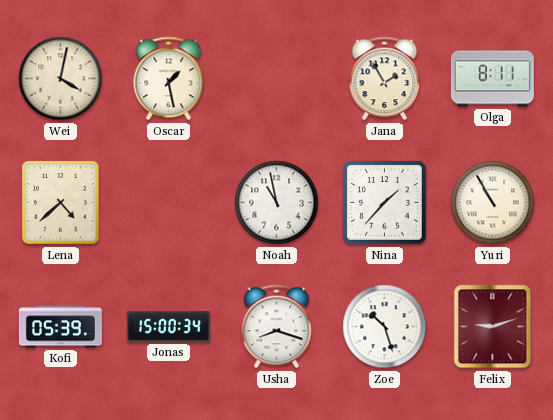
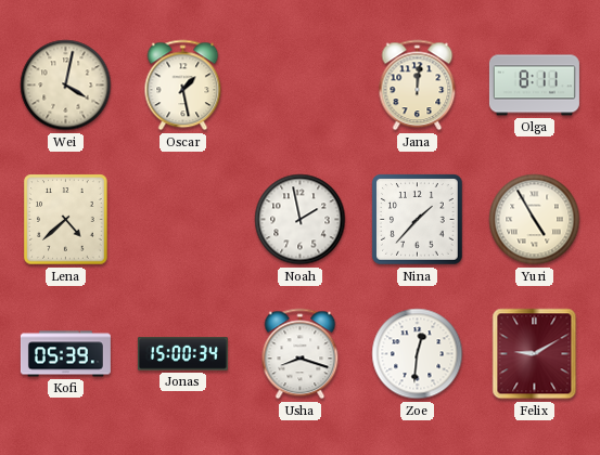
Jana: 1:55 -> 12:01
Noah: 10:58 -> 1:58
Yuri: 10:55 -> 4:55
Zoe: 10:27 -> 12:31
Felix: 9:12 -> 9:10
